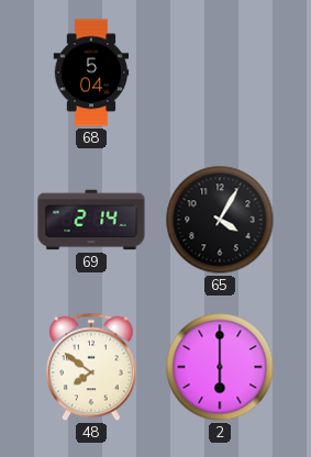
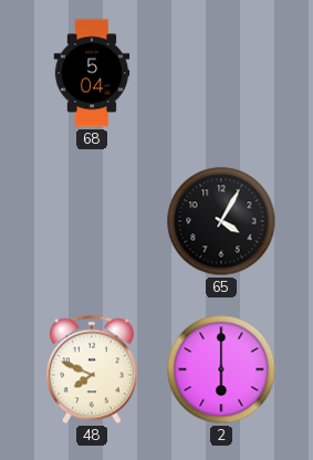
69: 2:14 -> none
48: 7:51 -> 7:49
